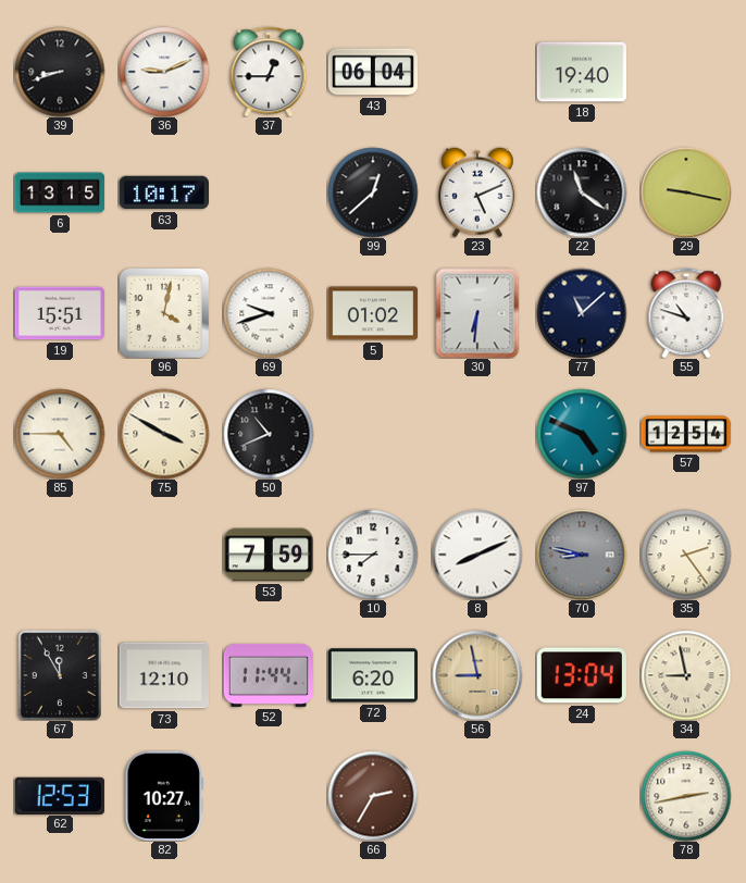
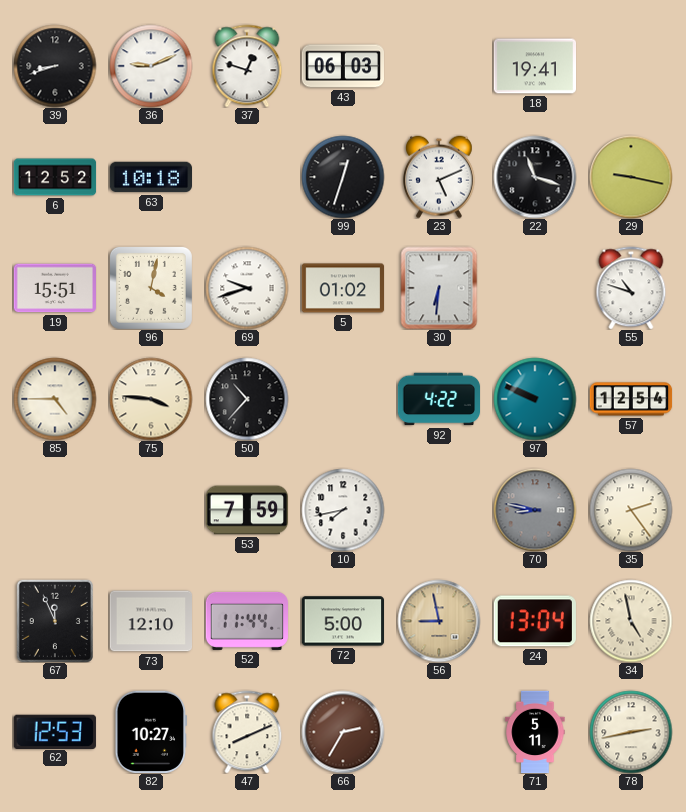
37: 12:45 -> 12:48
43: 06:04 -> 06:03
18: 19:40 -> 19:41
6: 13:15 -> 12:52
63: 10:17 -> 10:18
99: 12:38 -> 12:33
22: 11:21 -> 11:18
77: 11:08 -> none
75: 3:50 -> 3:46
50: 10:41 -> 10:37
92: none -> 4:22
97: 4:49 -> 9:49
10: 7:45 -> 7:43
8: 8:11 -> none
67: 11:55 -> 11:56
72: 6:20 -> 5:00
34: 8:58 -> 4:58
47: none -> 8:11
71: none -> 5:11
